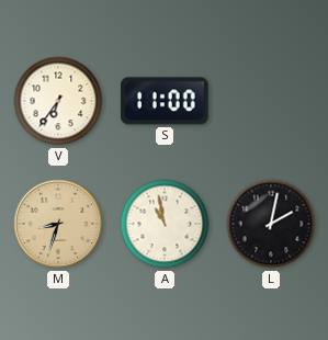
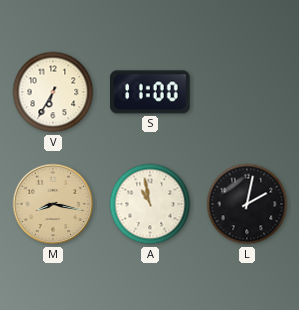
V: 6:36 -> 6:35
M: 8:33 -> 8:17
